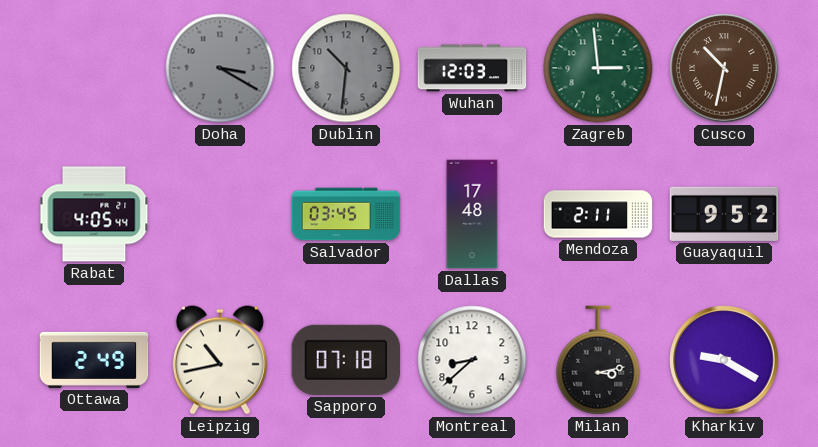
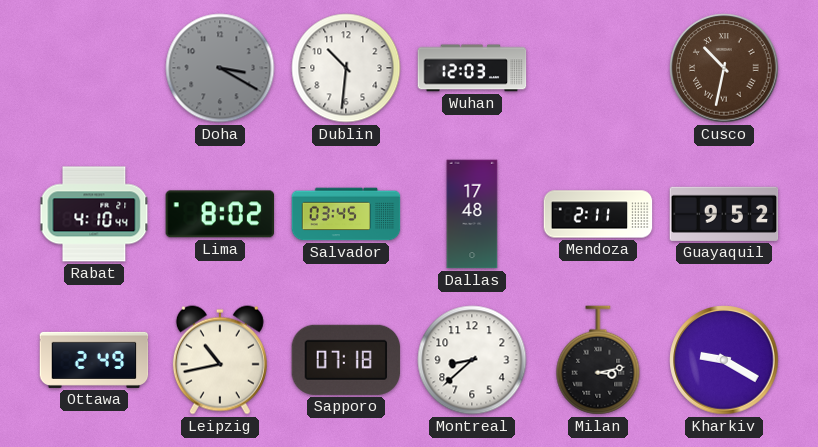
Dublin dial: grey -> white
Zagreb: 2:59 -> none
Rabat: 4:05 -> 4:10
Lima: none -> 8:02
